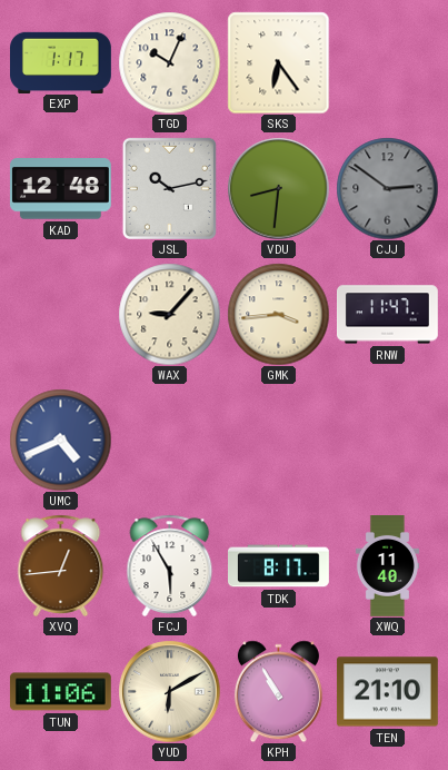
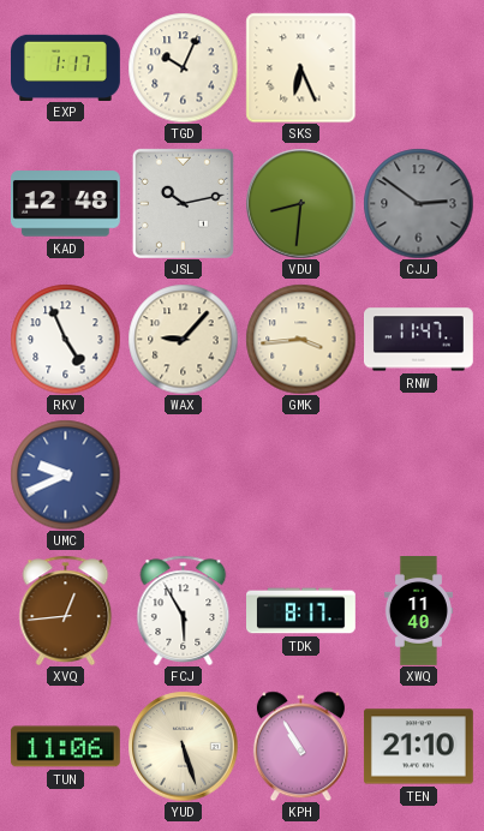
SKS: 6:24 -> 6:26
RKV: none -> 4:56
UMC: 4:41 -> 9:41
YUD: 6:10 -> 5:27
